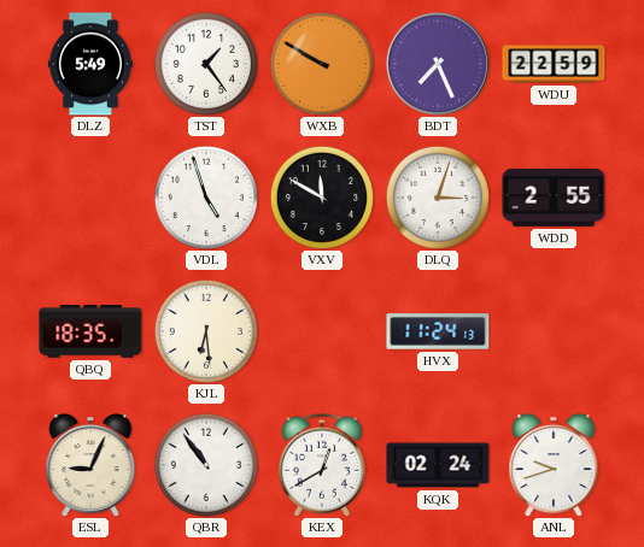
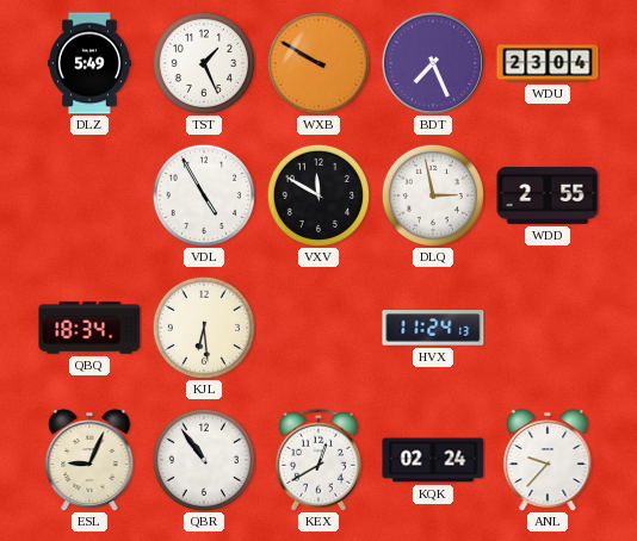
TST: 1:24 -> 1:26
WDU: 22:59 -> 23:04
VDL: 4:57 -> 4:55
DLQ: 3:03 -> 2:58
QBQ: 18:35 -> 18:34
ANL: 9:42 -> 9:37
